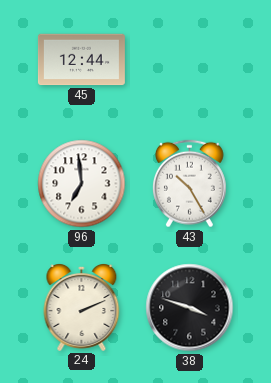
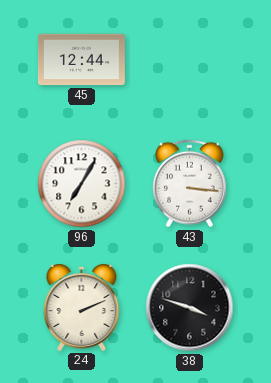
96: 6:59 -> 7:05
43: 10:25 -> 3:16
